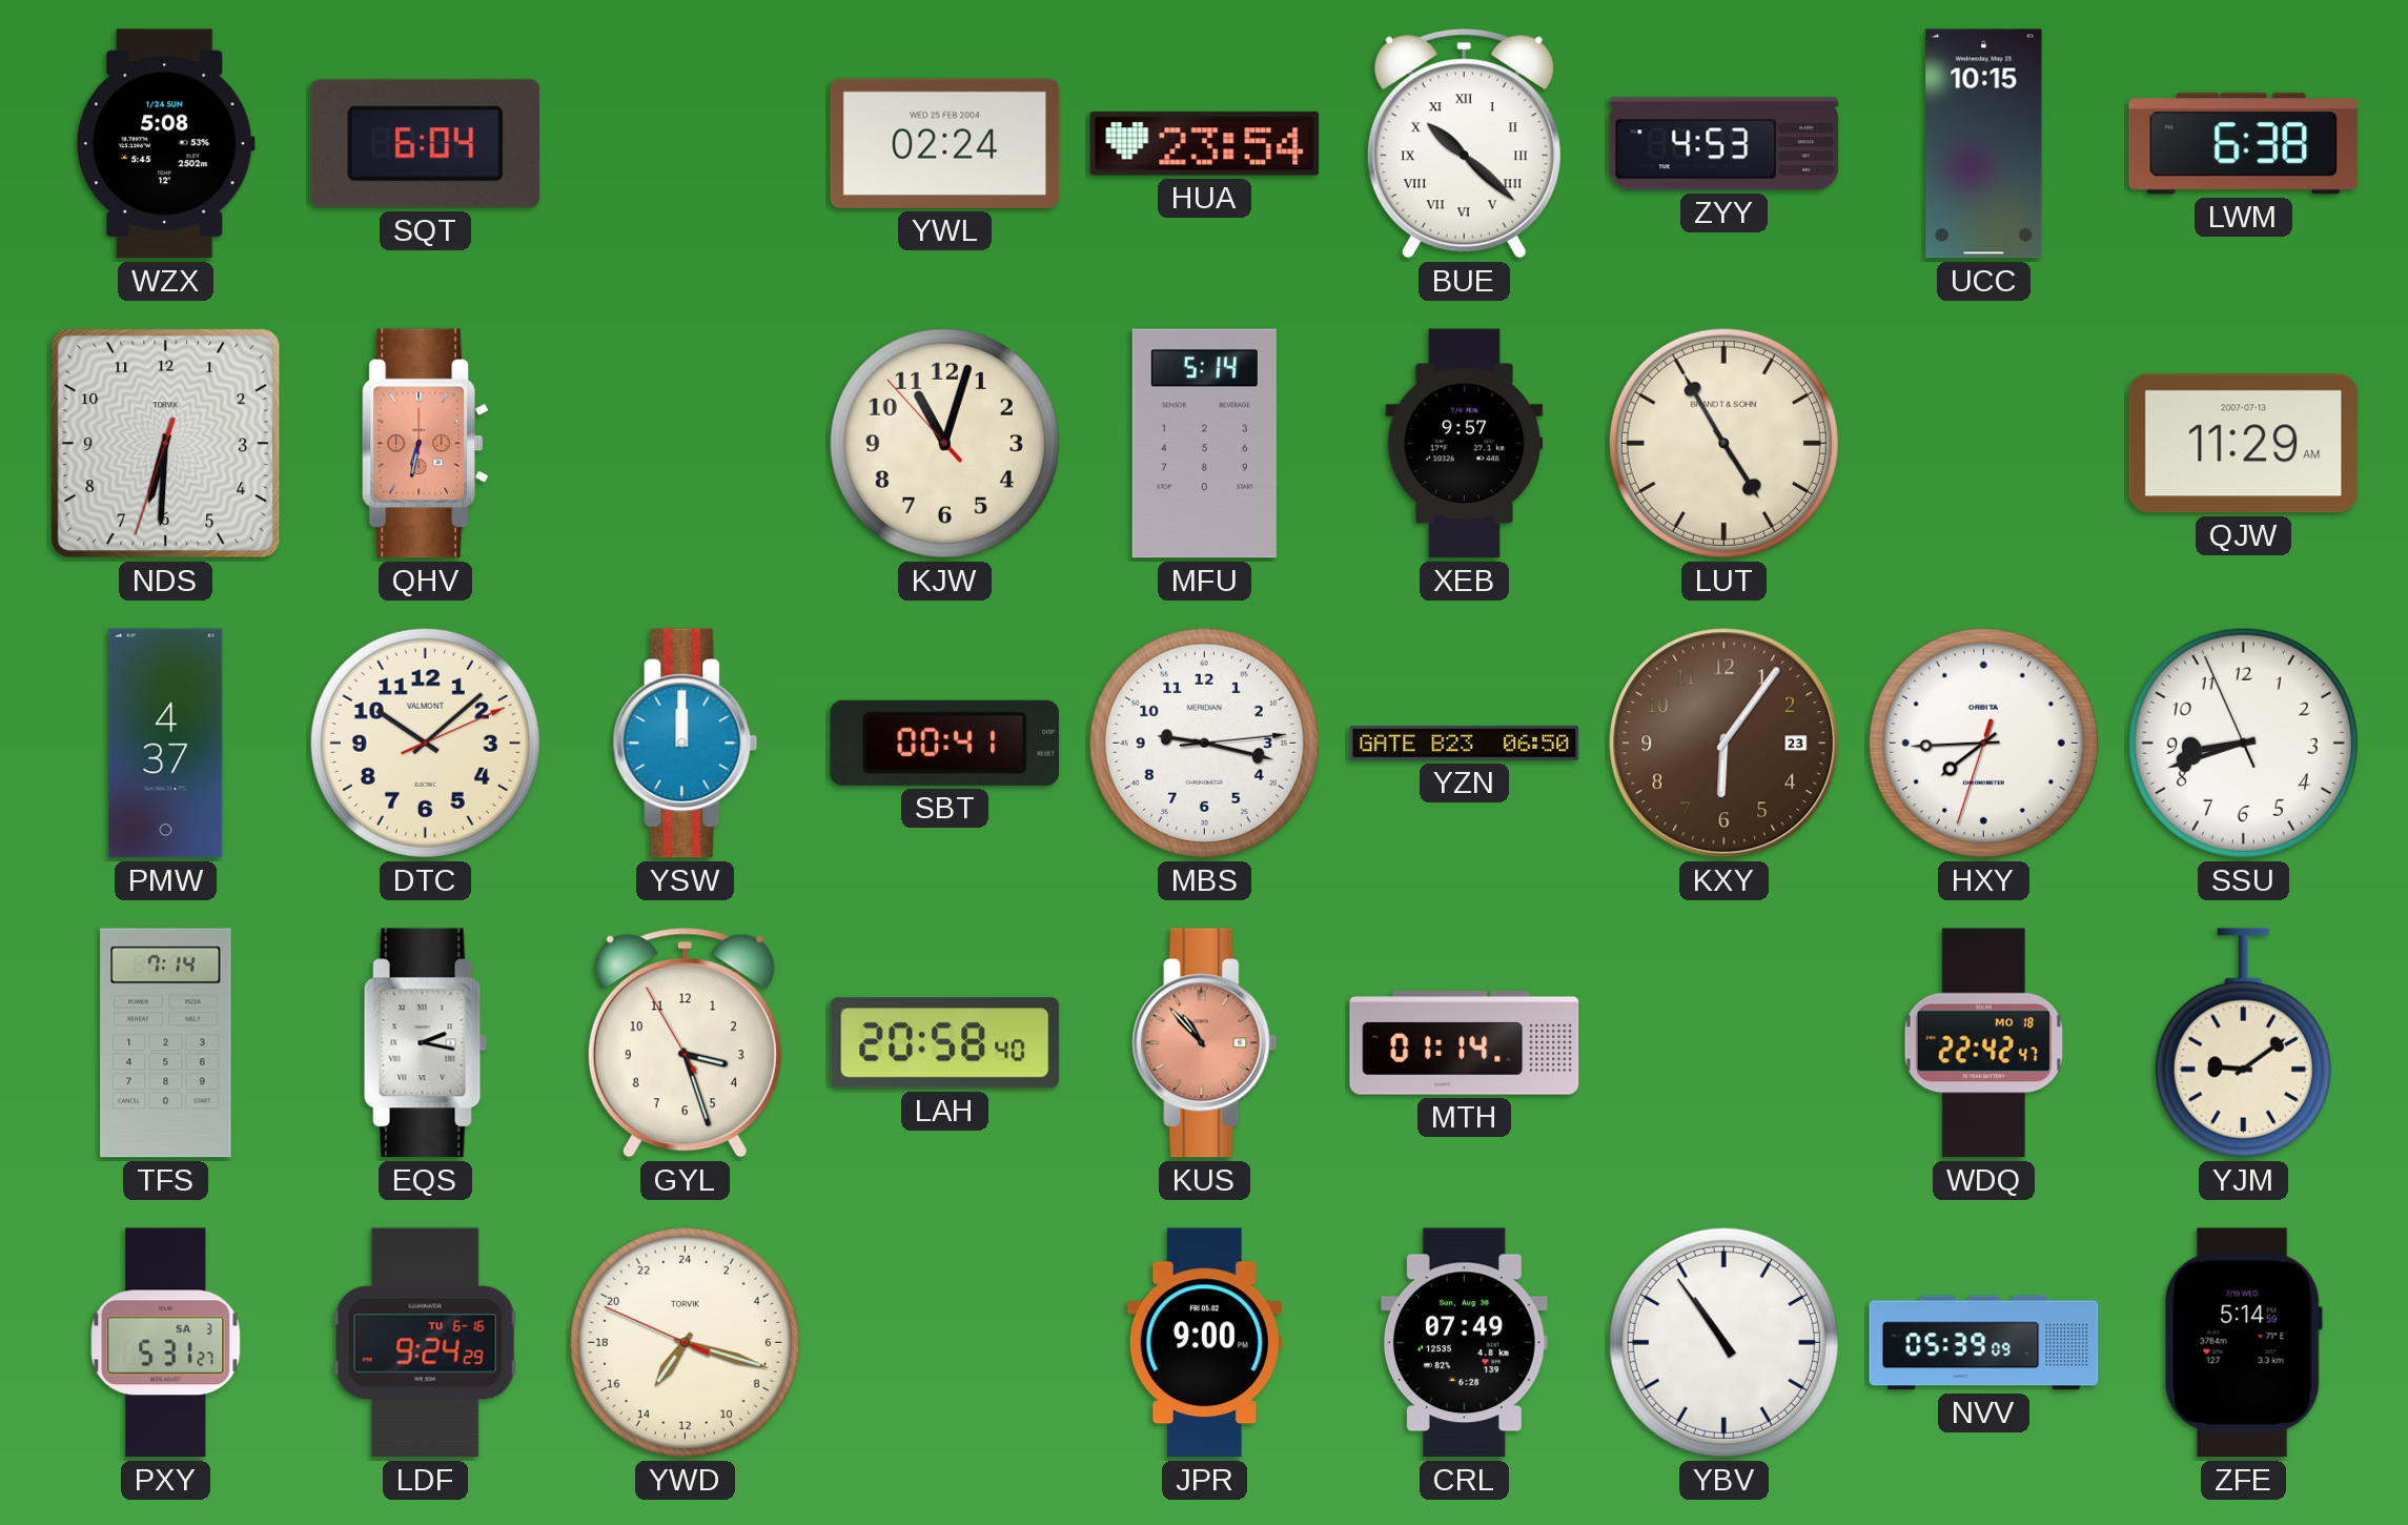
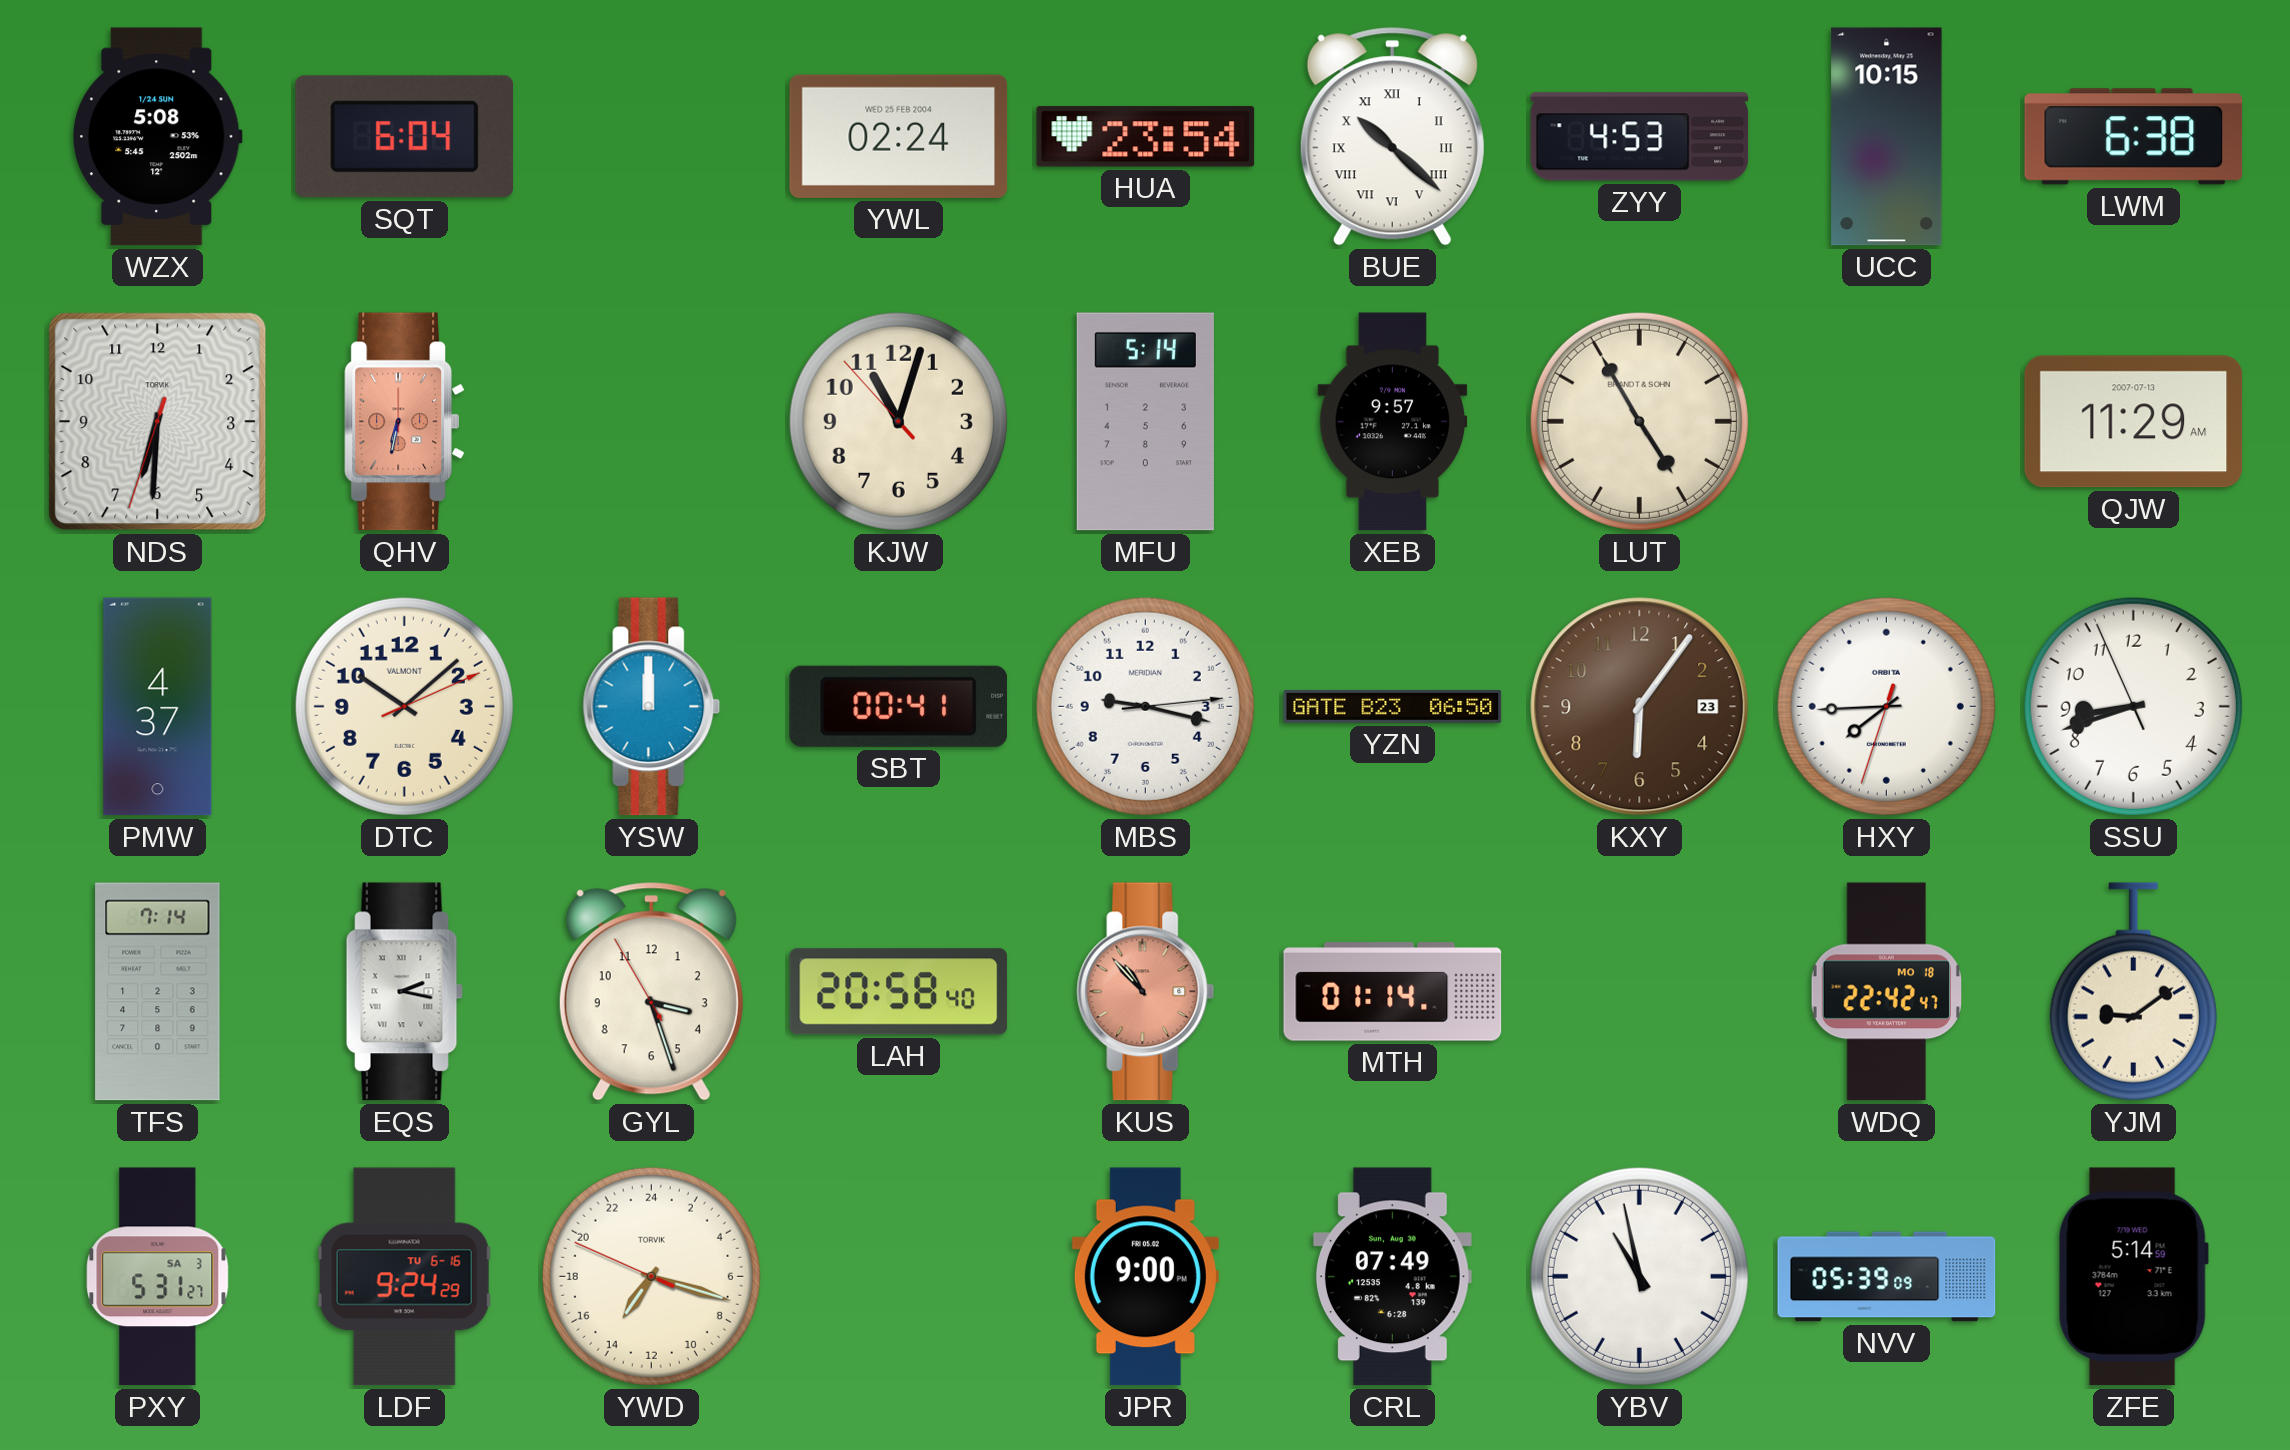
YBV: 10:54 -> 10:58
